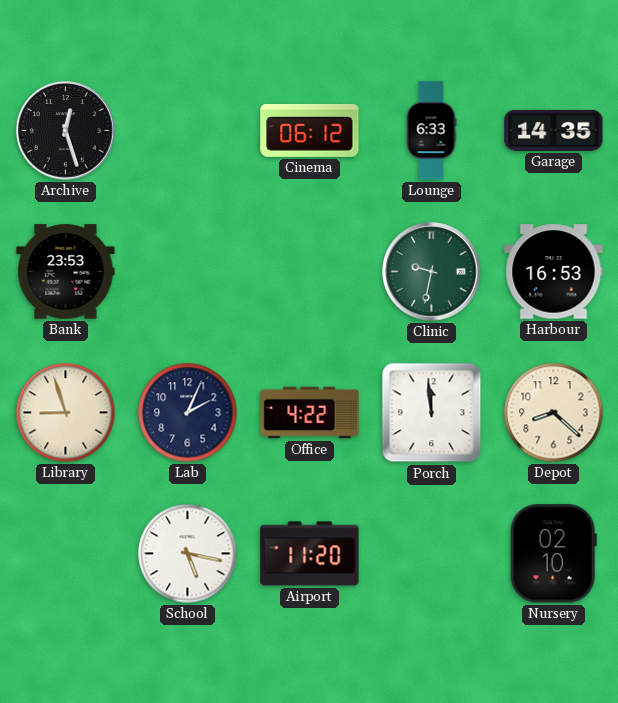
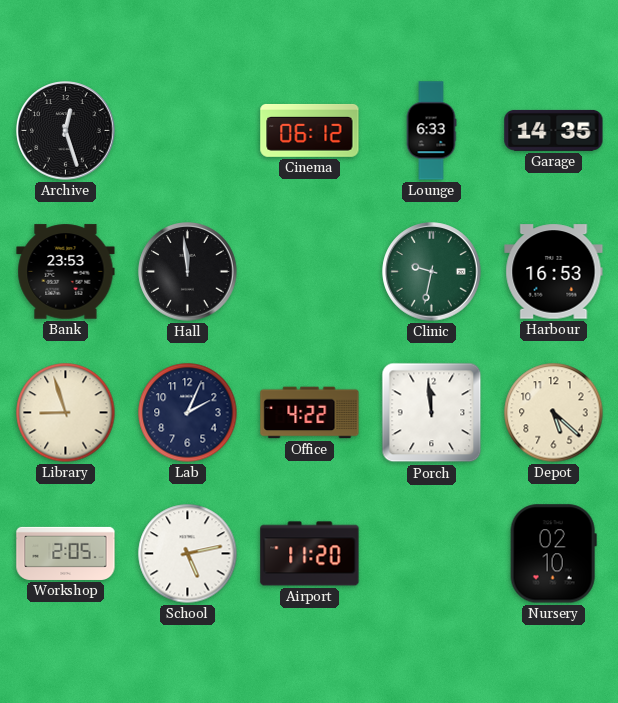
Hall: none -> 11:59
Depot: 8:22 -> 5:22
Workshop: none -> 2:05
School: 5:17 -> 5:13
